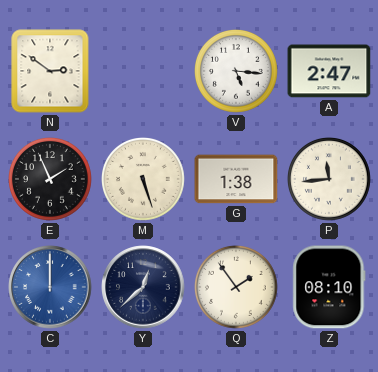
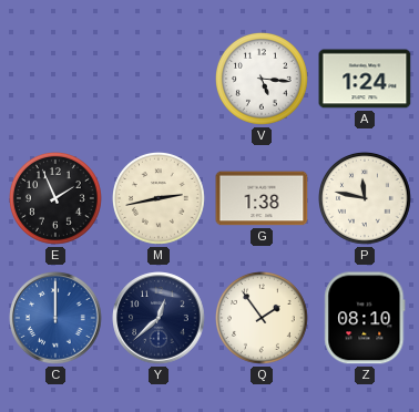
N: 2:51 -> none
A: 2:47 -> 1:24
M: 5:27 -> 2:43
P: 11:44 -> 11:47
